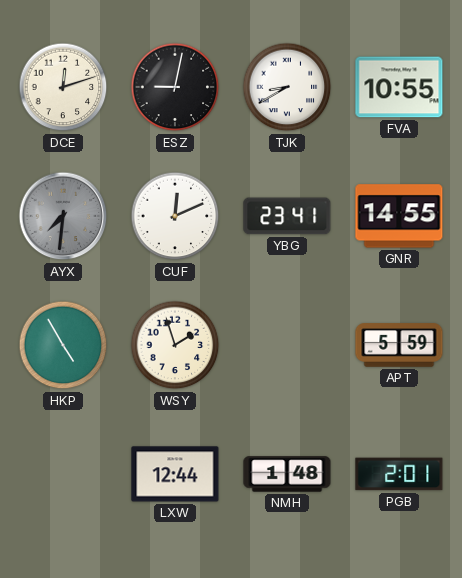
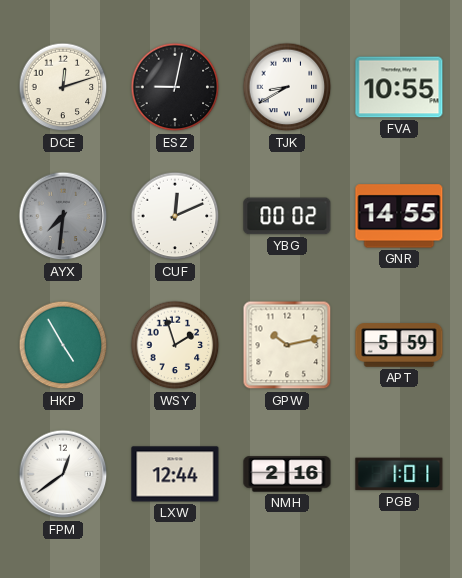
YBG: 23:41 -> 00:02
GPW: none -> 10:13
FPM: none -> 12:39
NMH: 1:48 -> 2:16
PGB: 2:01 -> 1:01
